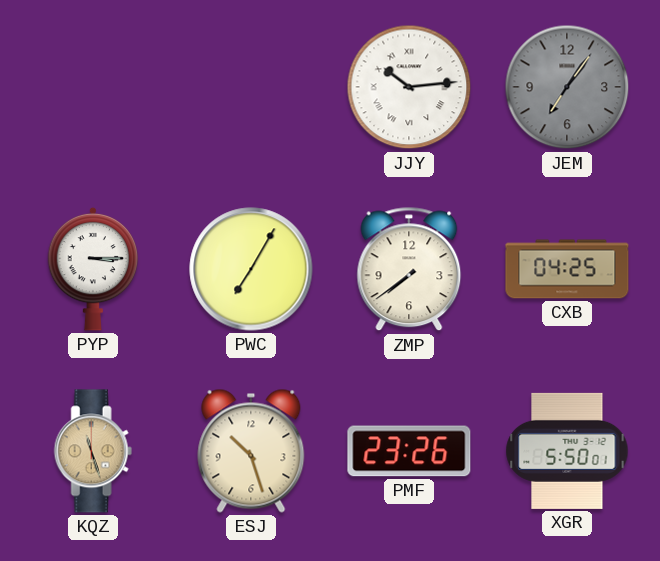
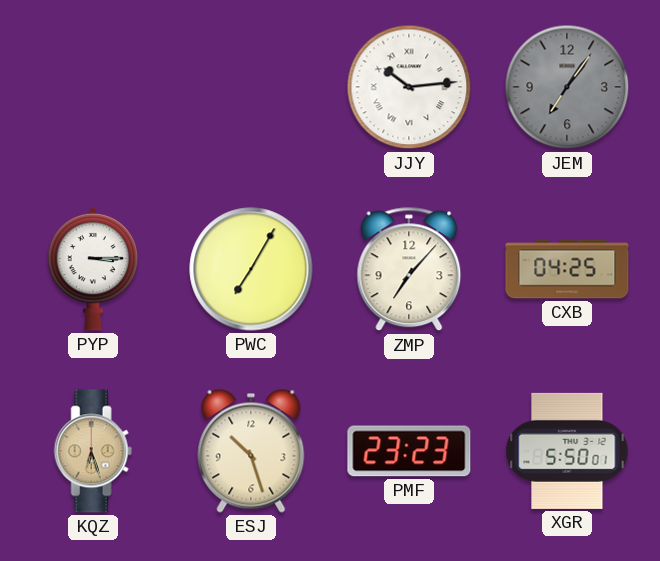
ZMP: 7:39 -> 7:07
KQZ: 11:27 -> 6:27
PMF: 23:26 -> 23:23
